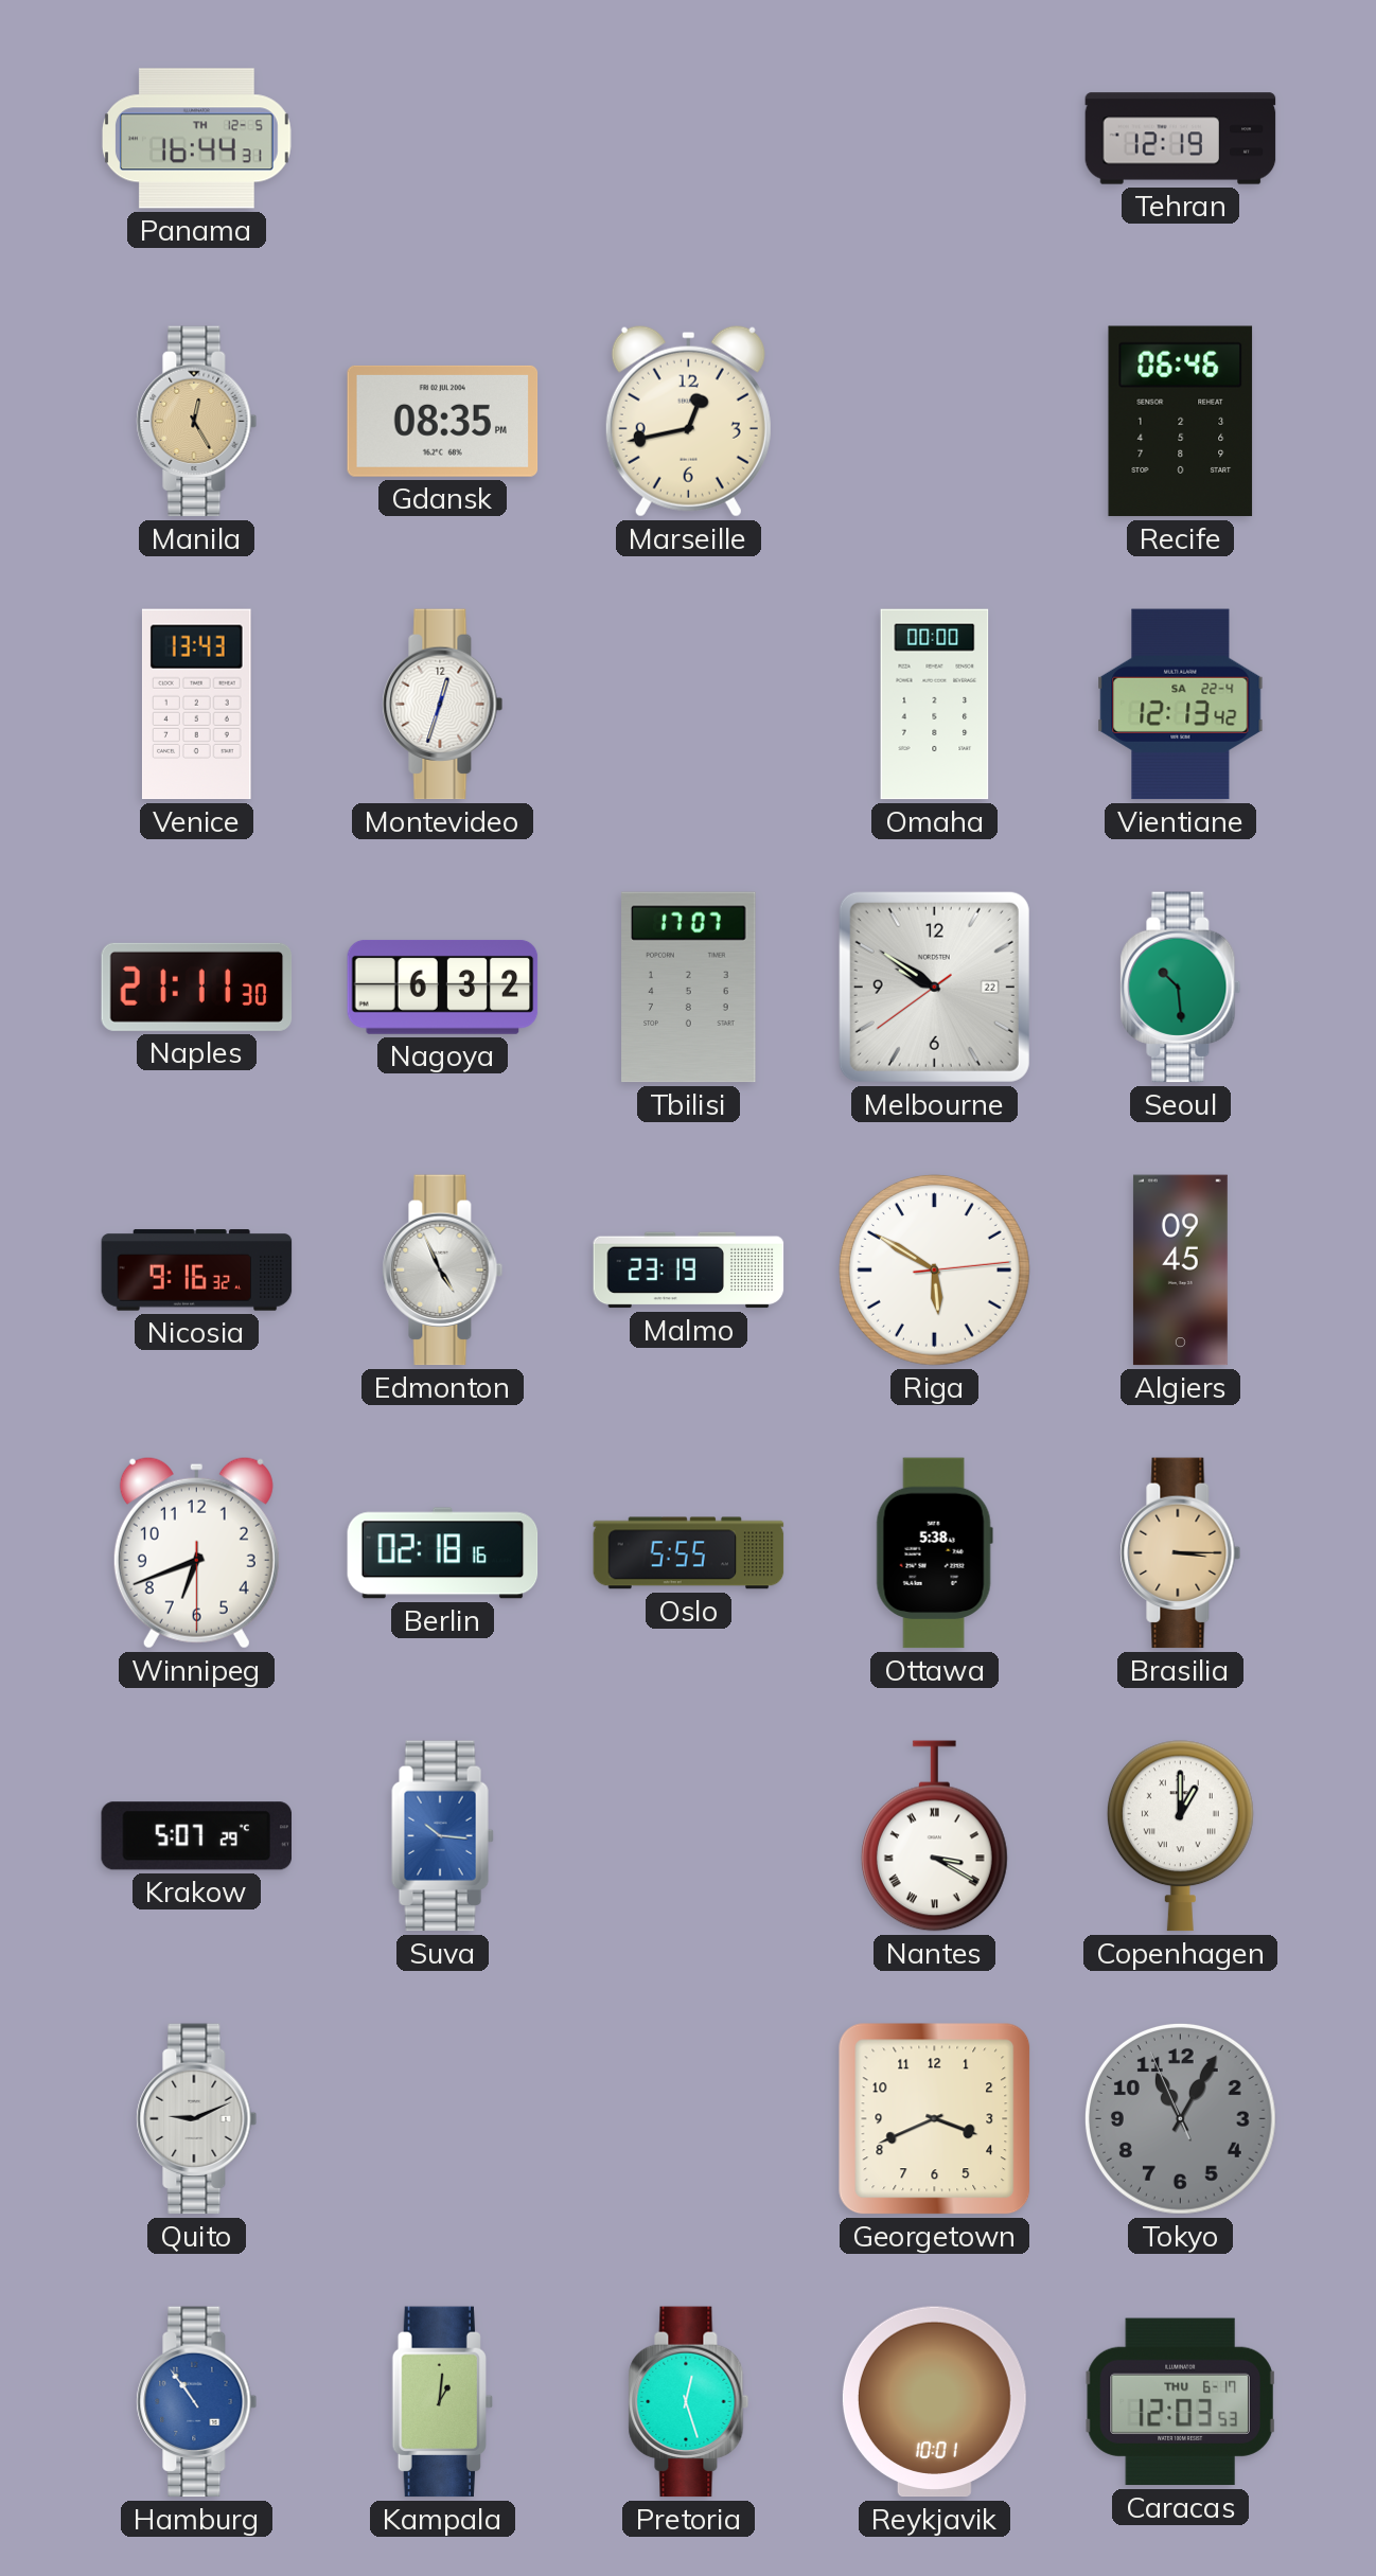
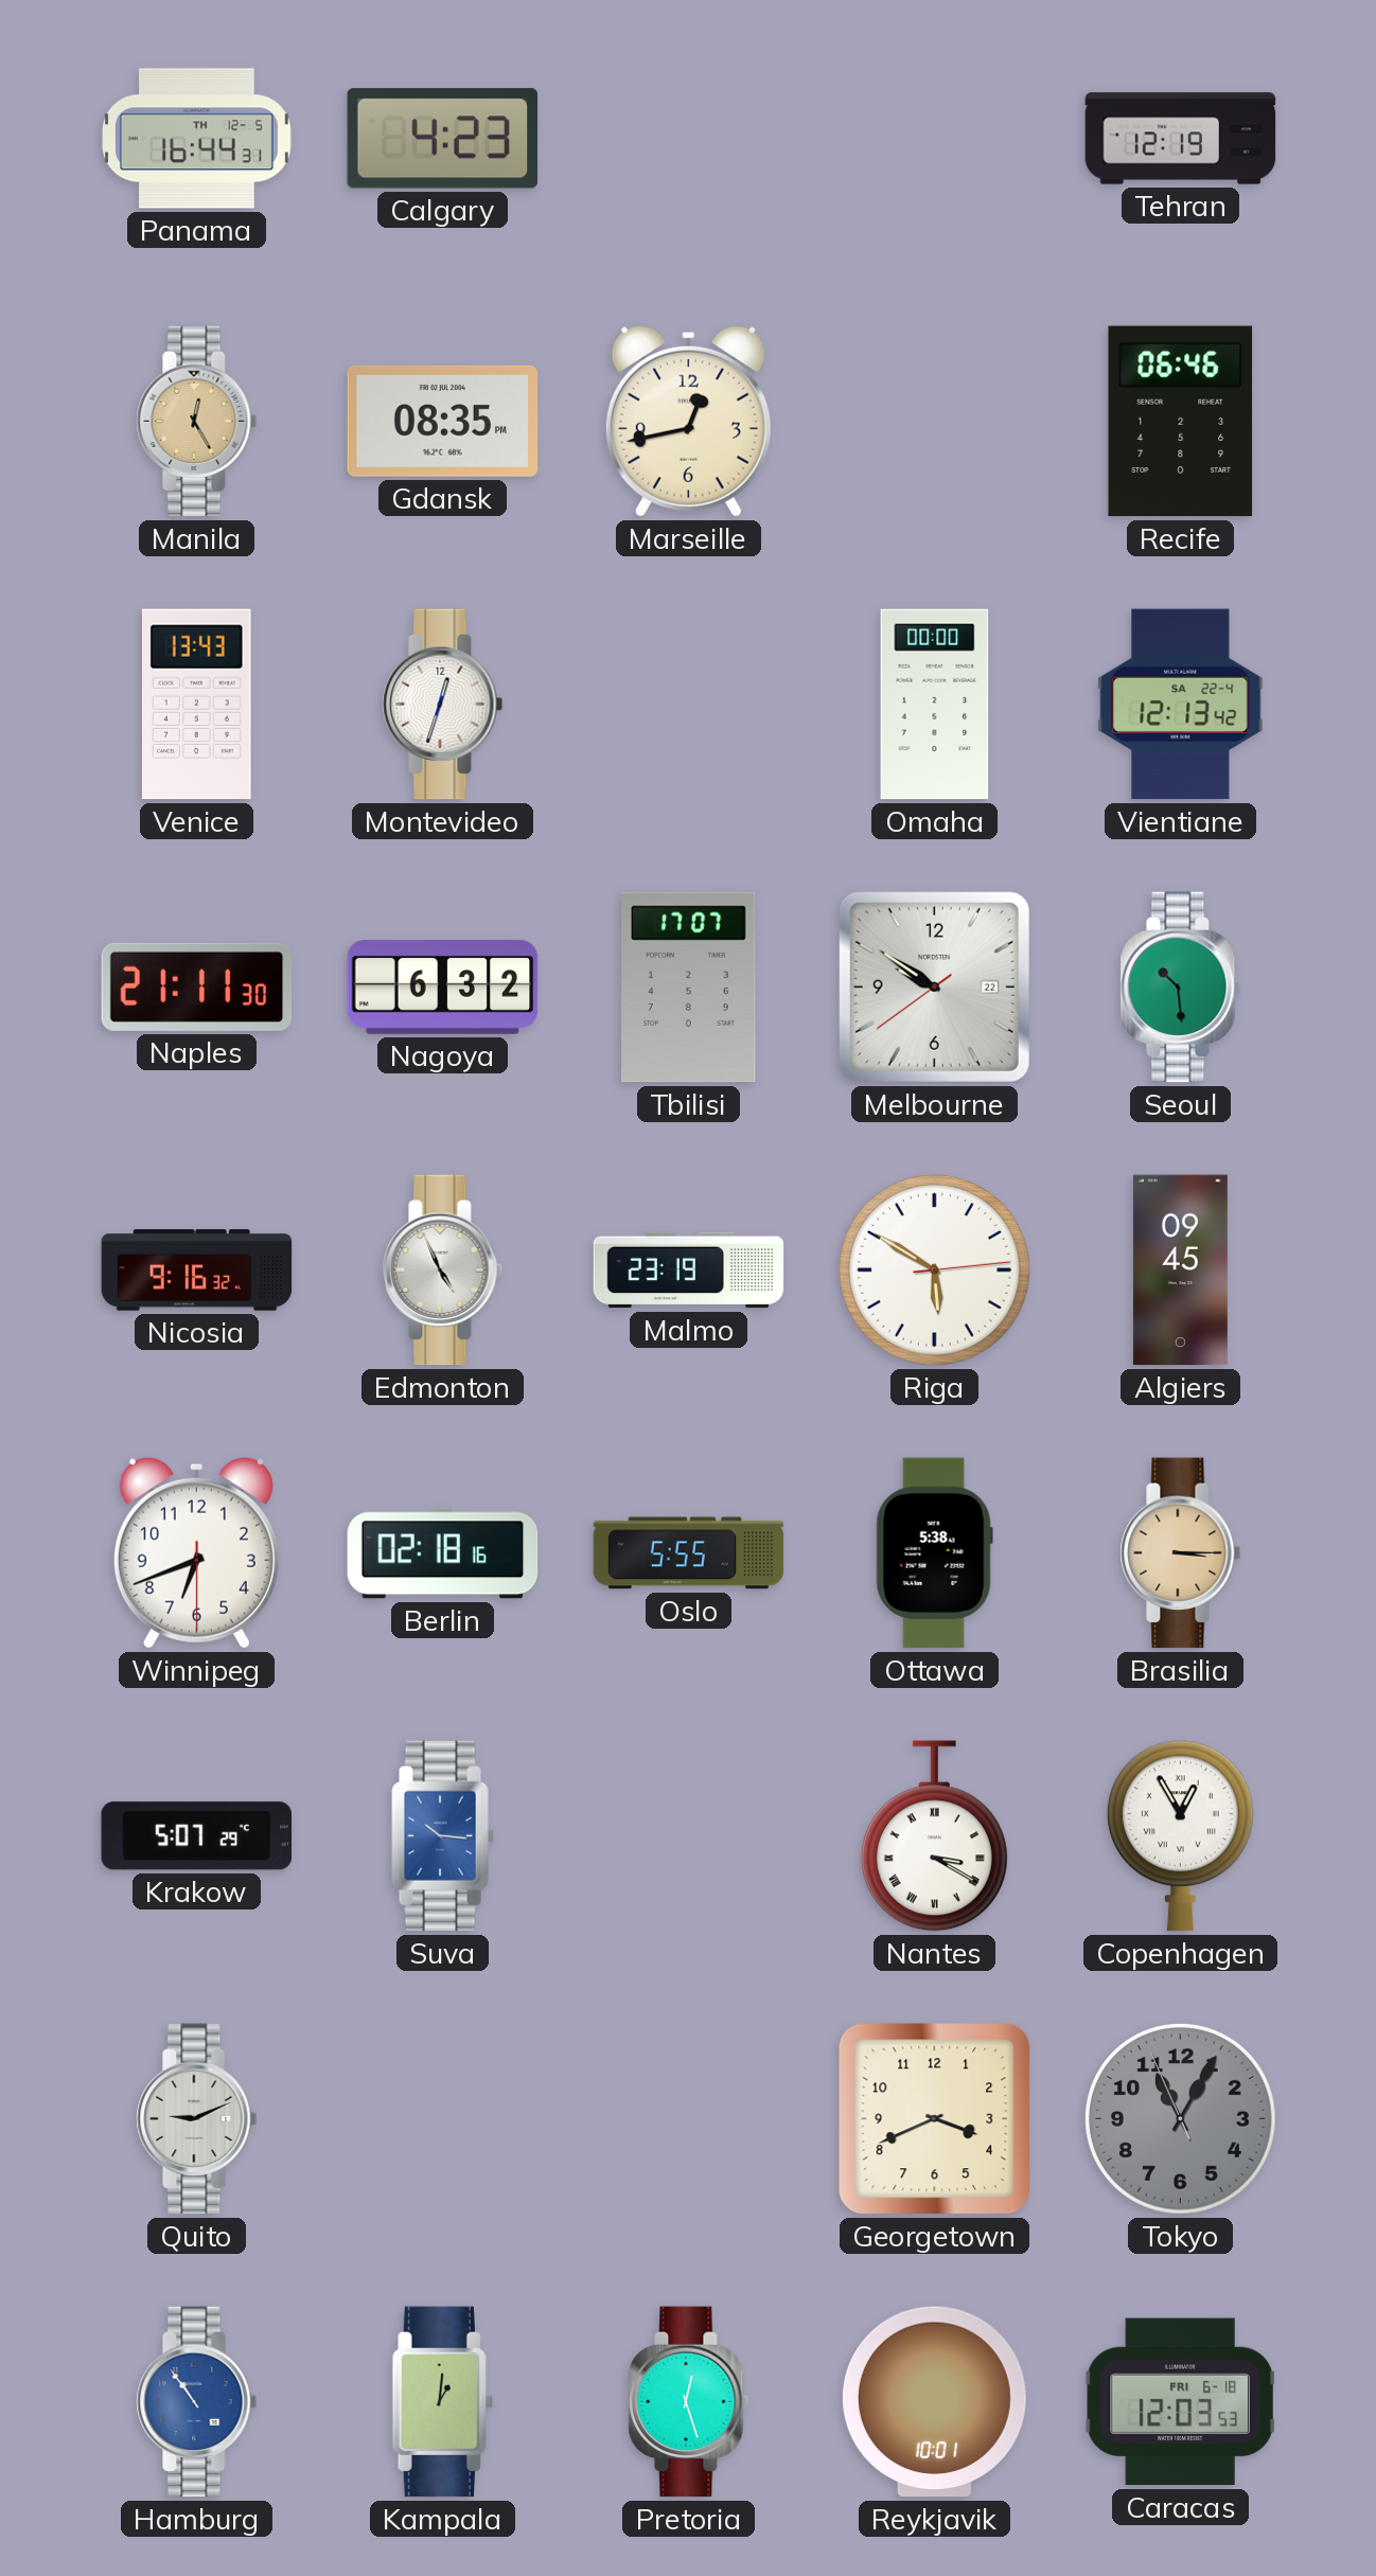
Calgary: none -> 4:23
Copenhagen: 1:00 -> 12:55
Caracas date: THU 6-17 -> FRI 6-18
